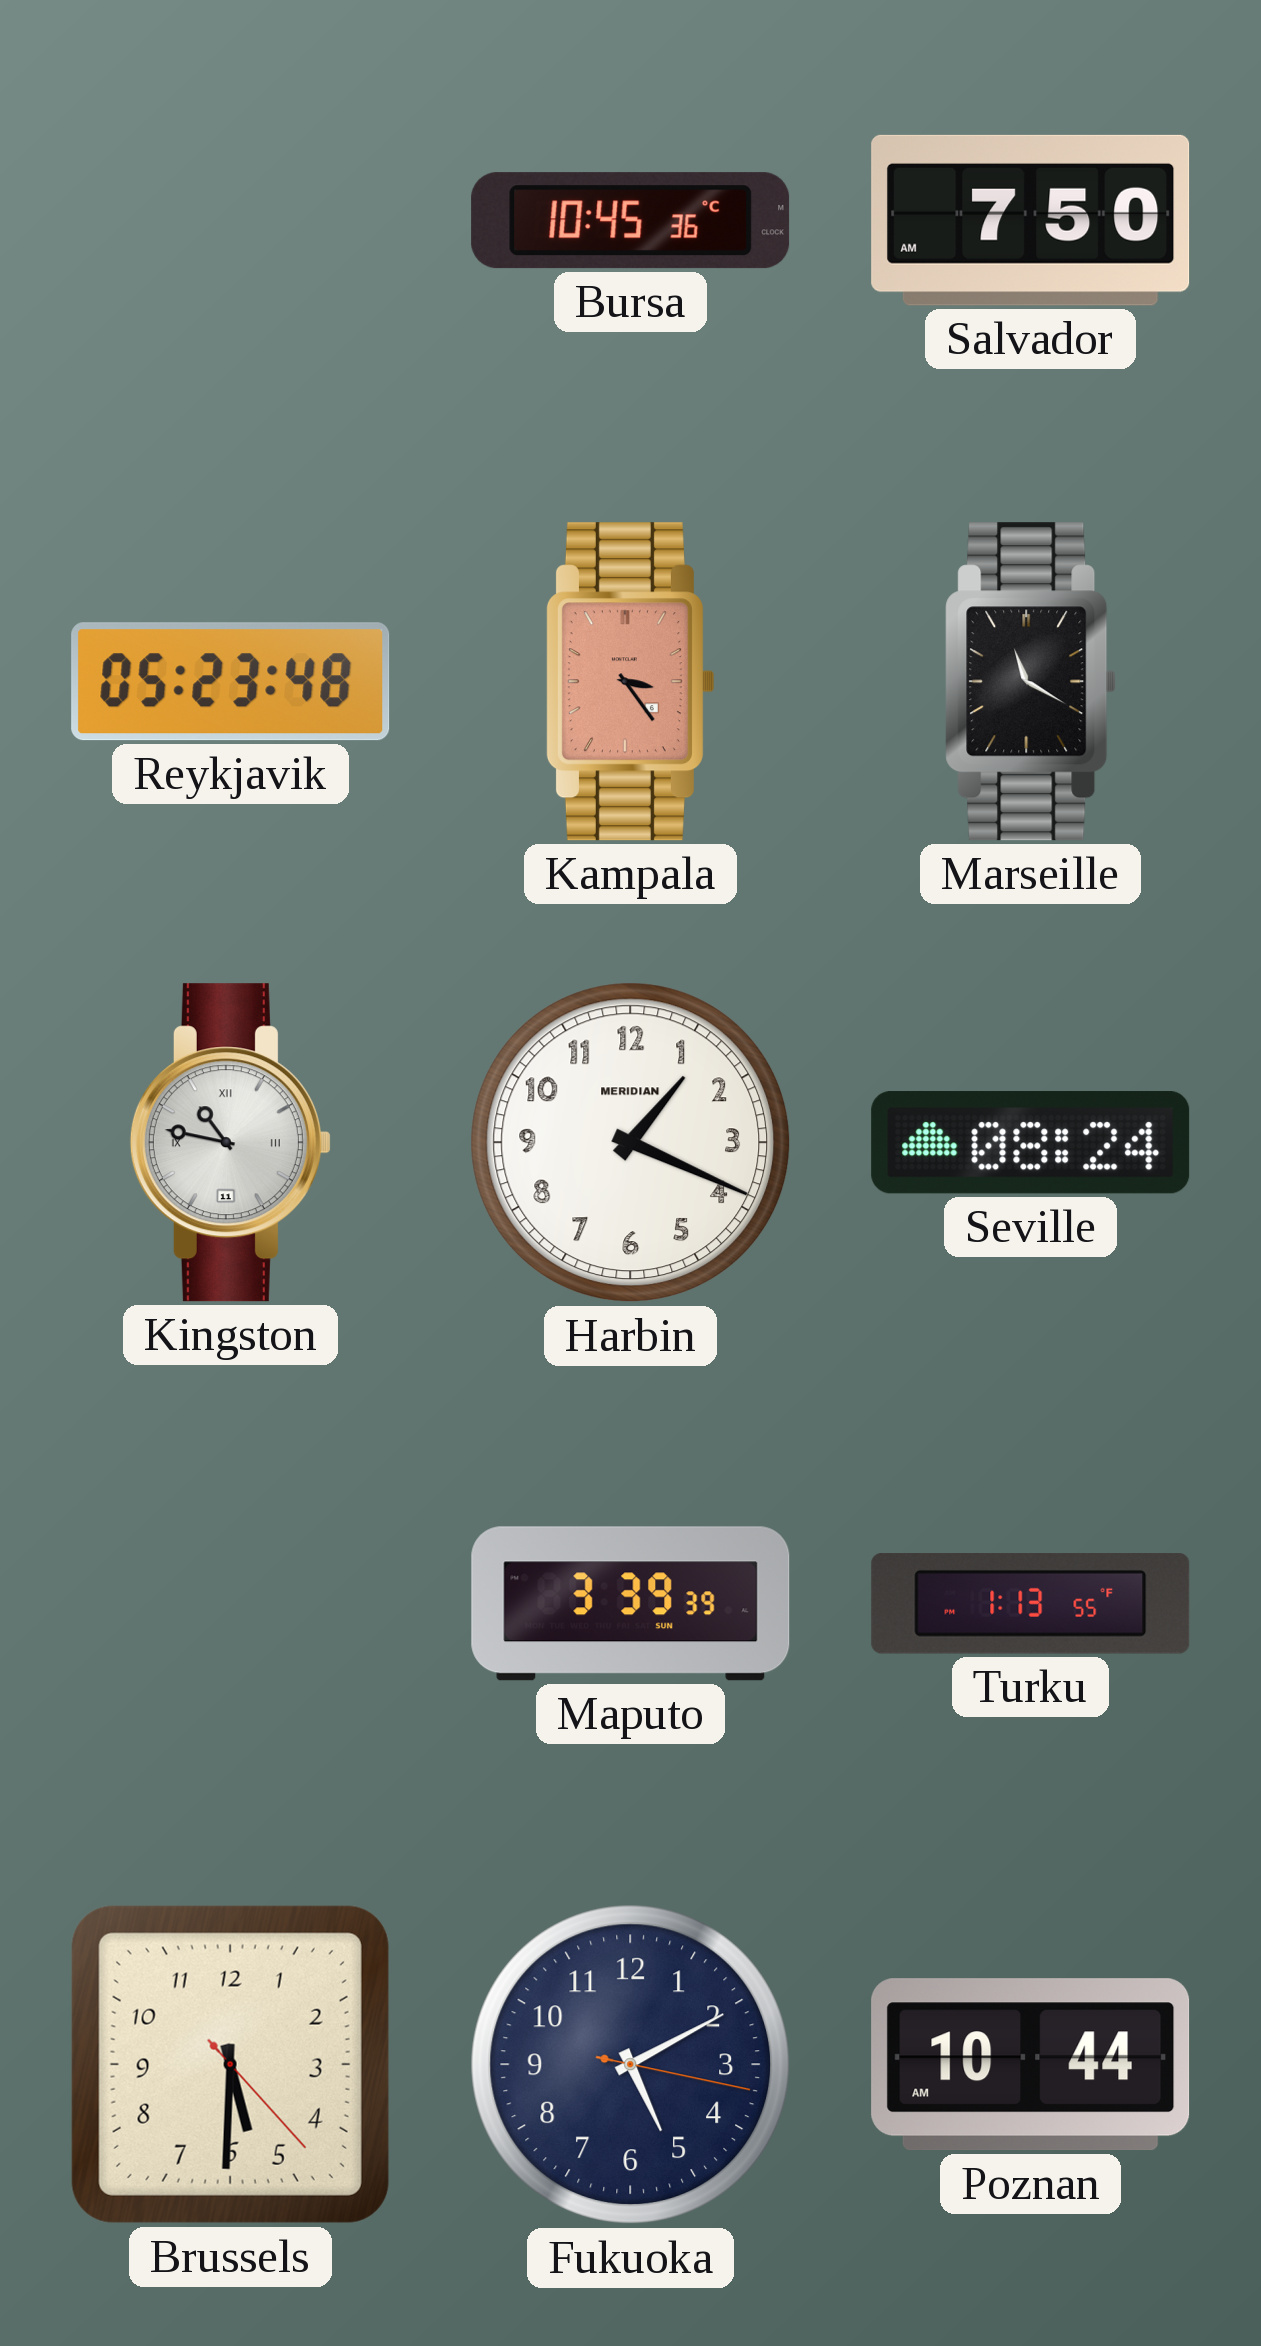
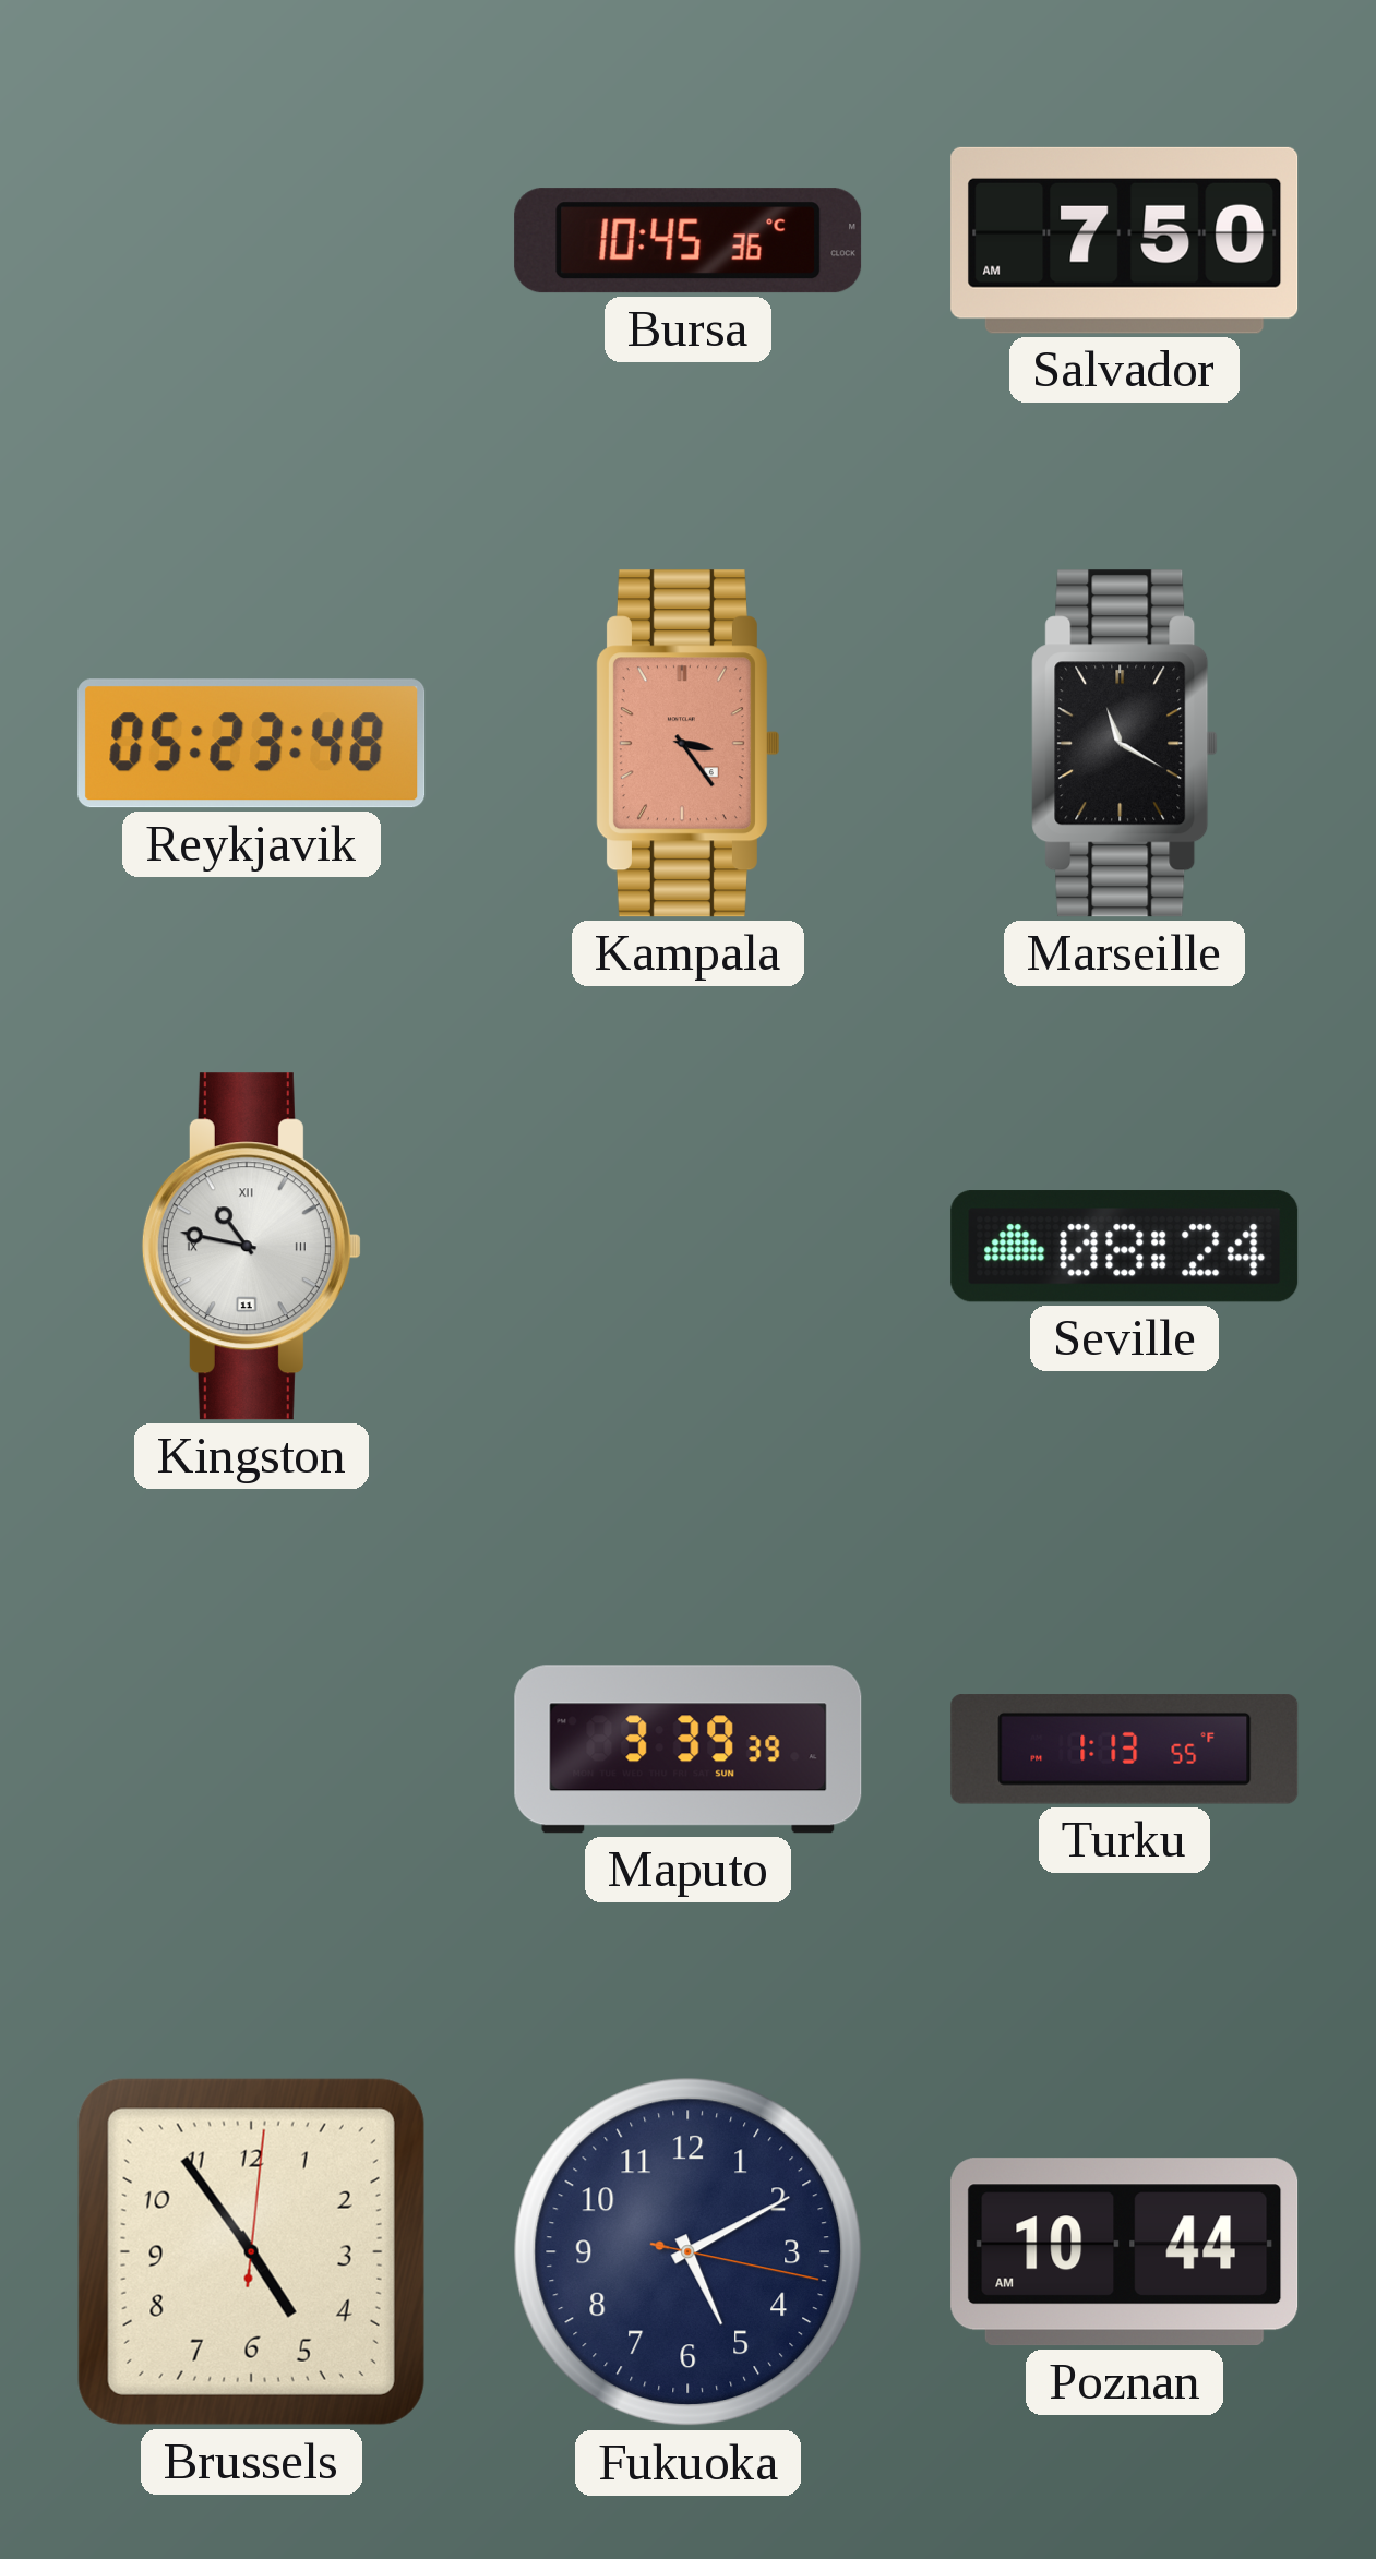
Harbin: 1:19 -> none
Brussels: 5:30 -> 4:54
